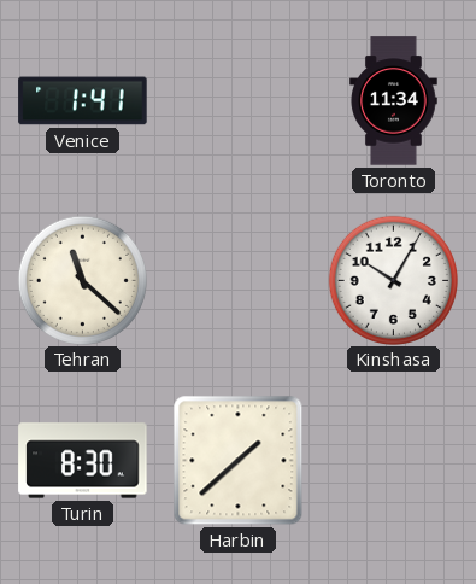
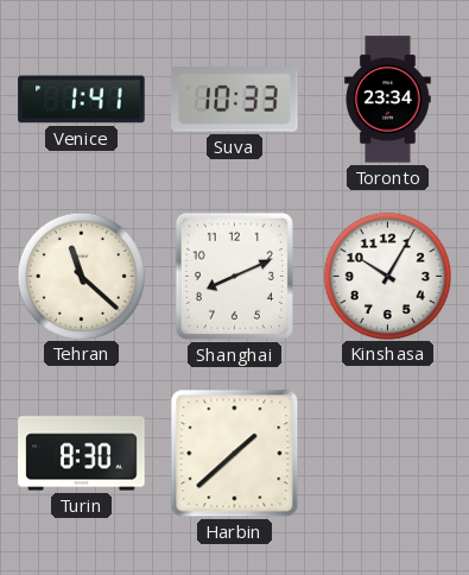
Suva: none -> 10:33
Toronto: 11:34 -> 23:34
Shanghai: none -> 8:11
